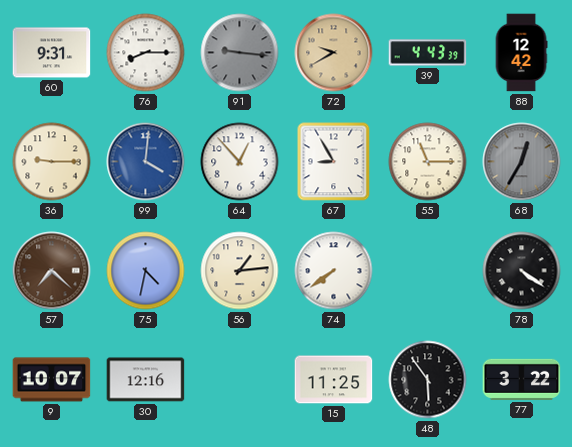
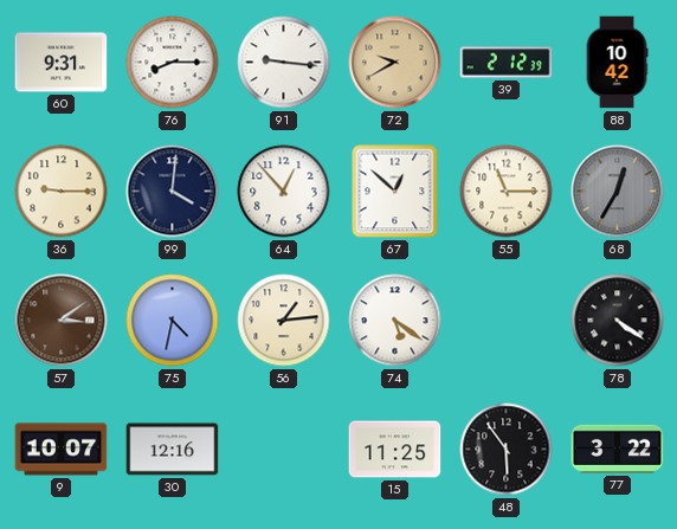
91 dial: grey -> white
39: 4:43 -> 2:12
88: 12:42 -> 10:42
99 dial: blue -> navy
67: 8:55 -> 12:52
57: 7:22 -> 3:09
74: 7:39 -> 5:21
